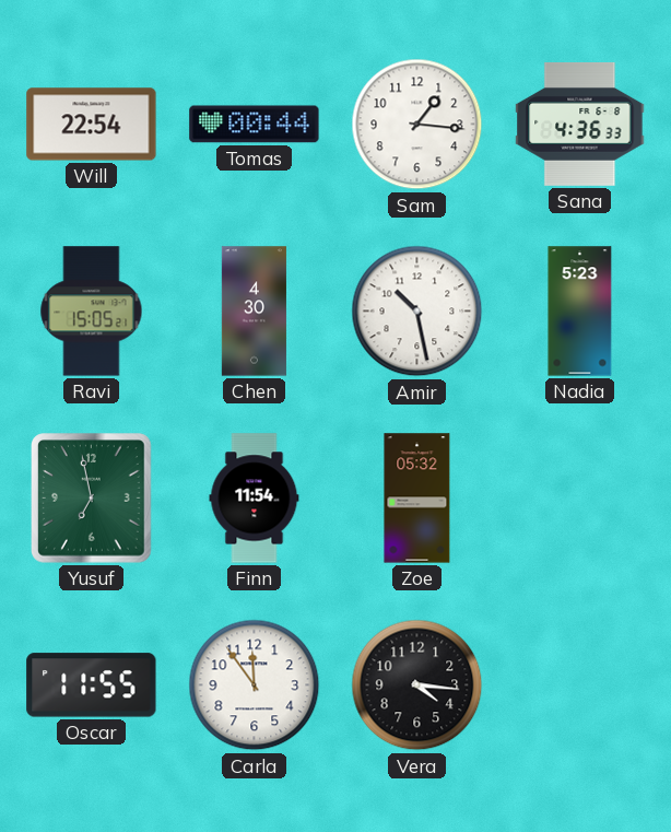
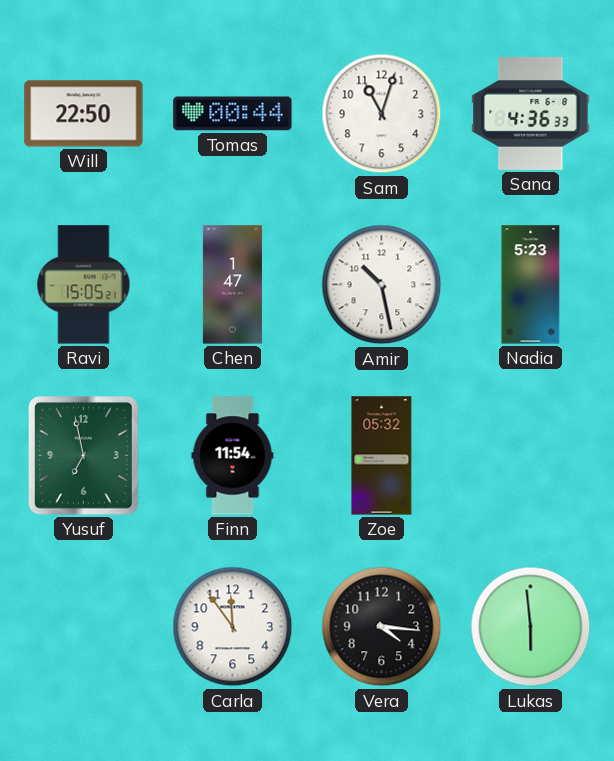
Will: 22:54 -> 22:50
Sam: 1:16 -> 11:03
Chen: 4:30 -> 1:47
Oscar: 11:55 -> none
Lukas: none -> 5:59
